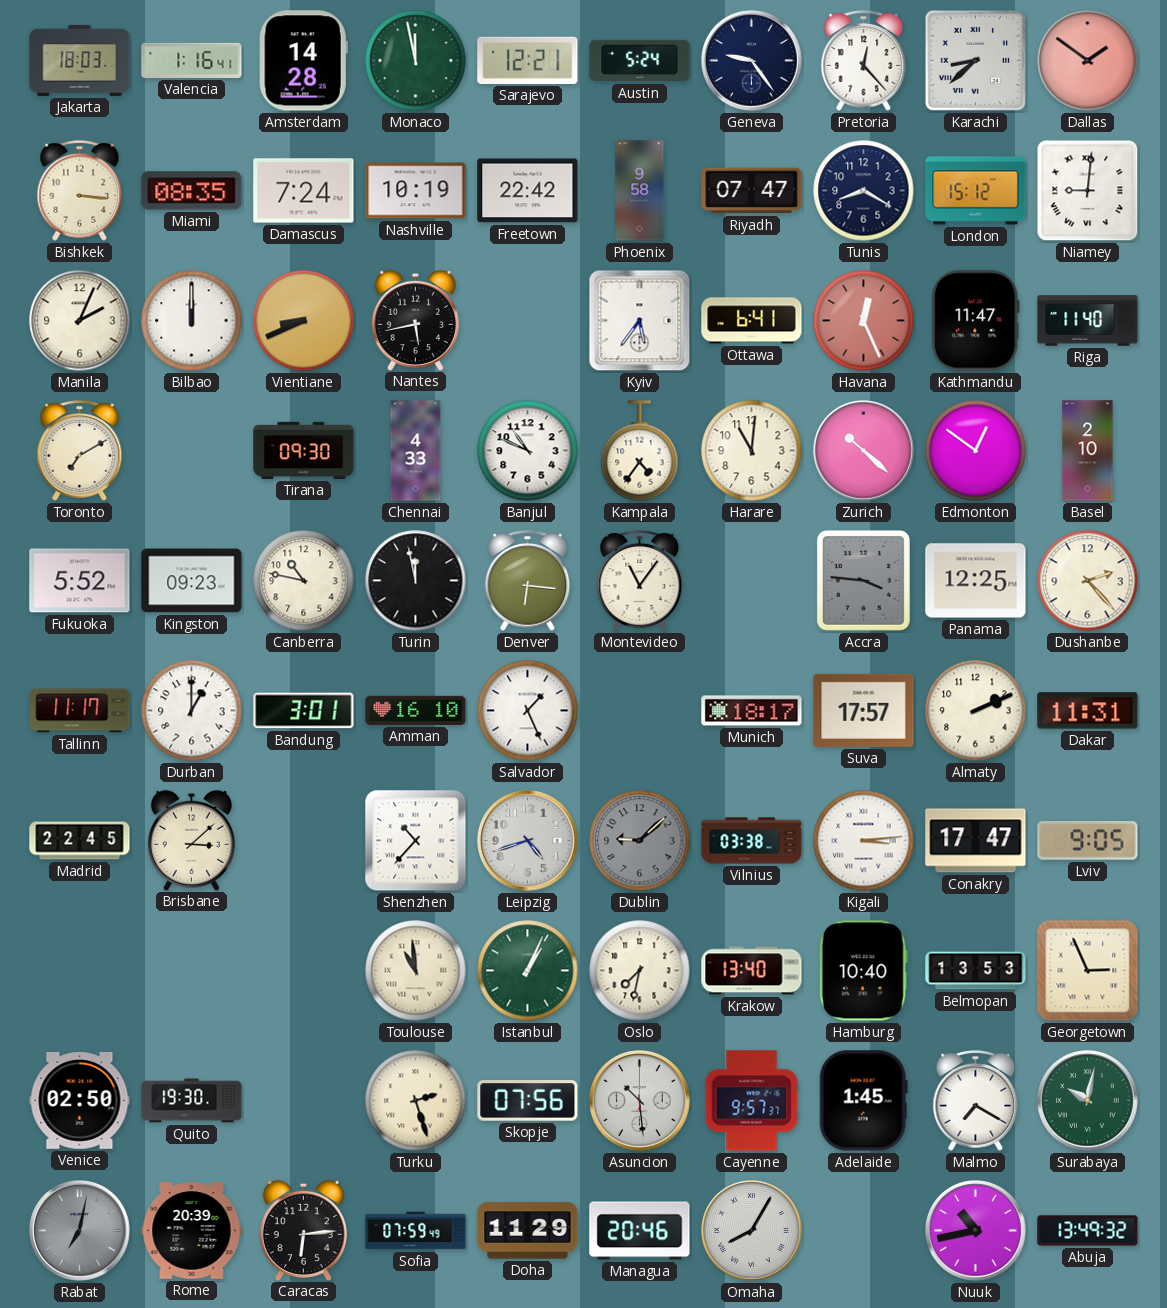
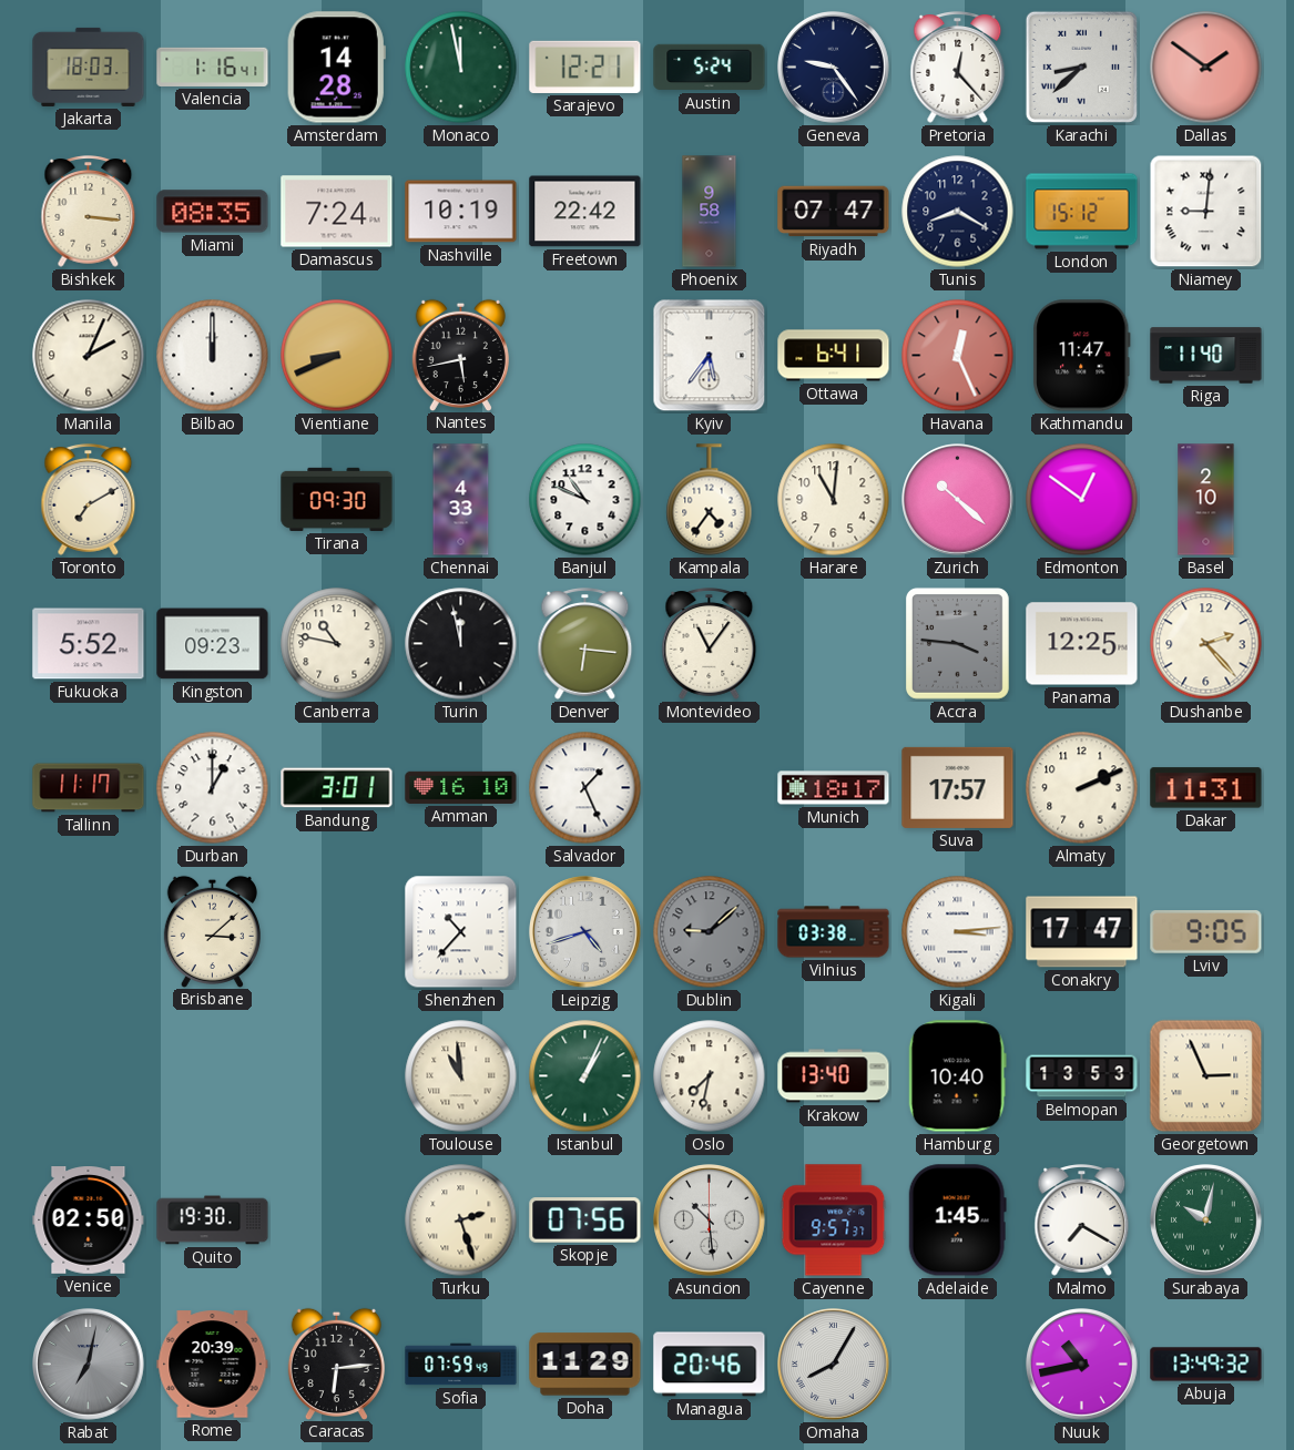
Madrid: 22:45 -> none
